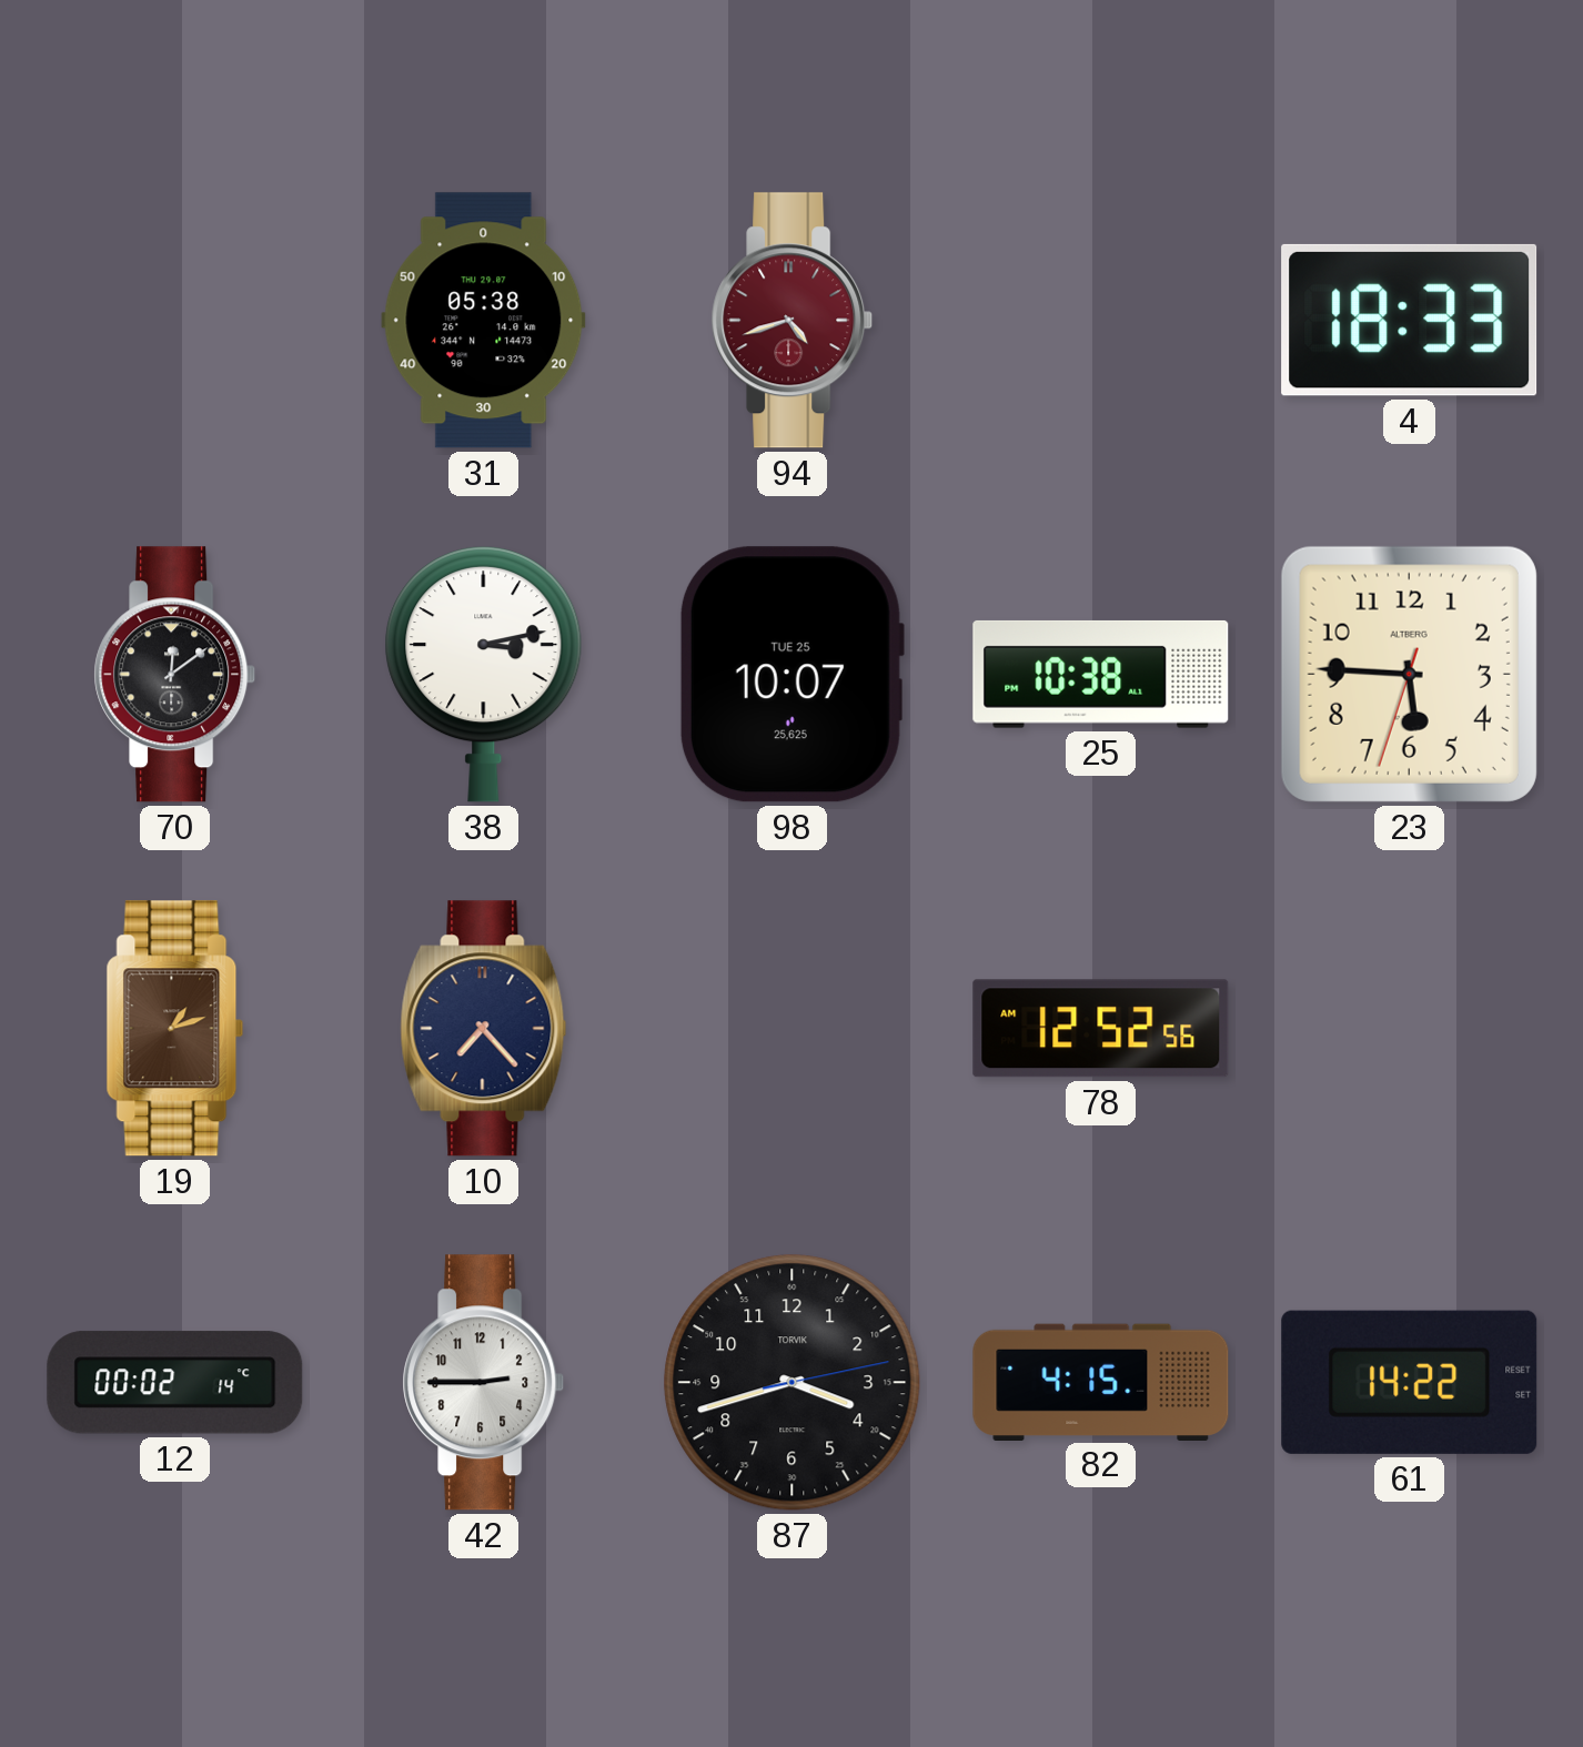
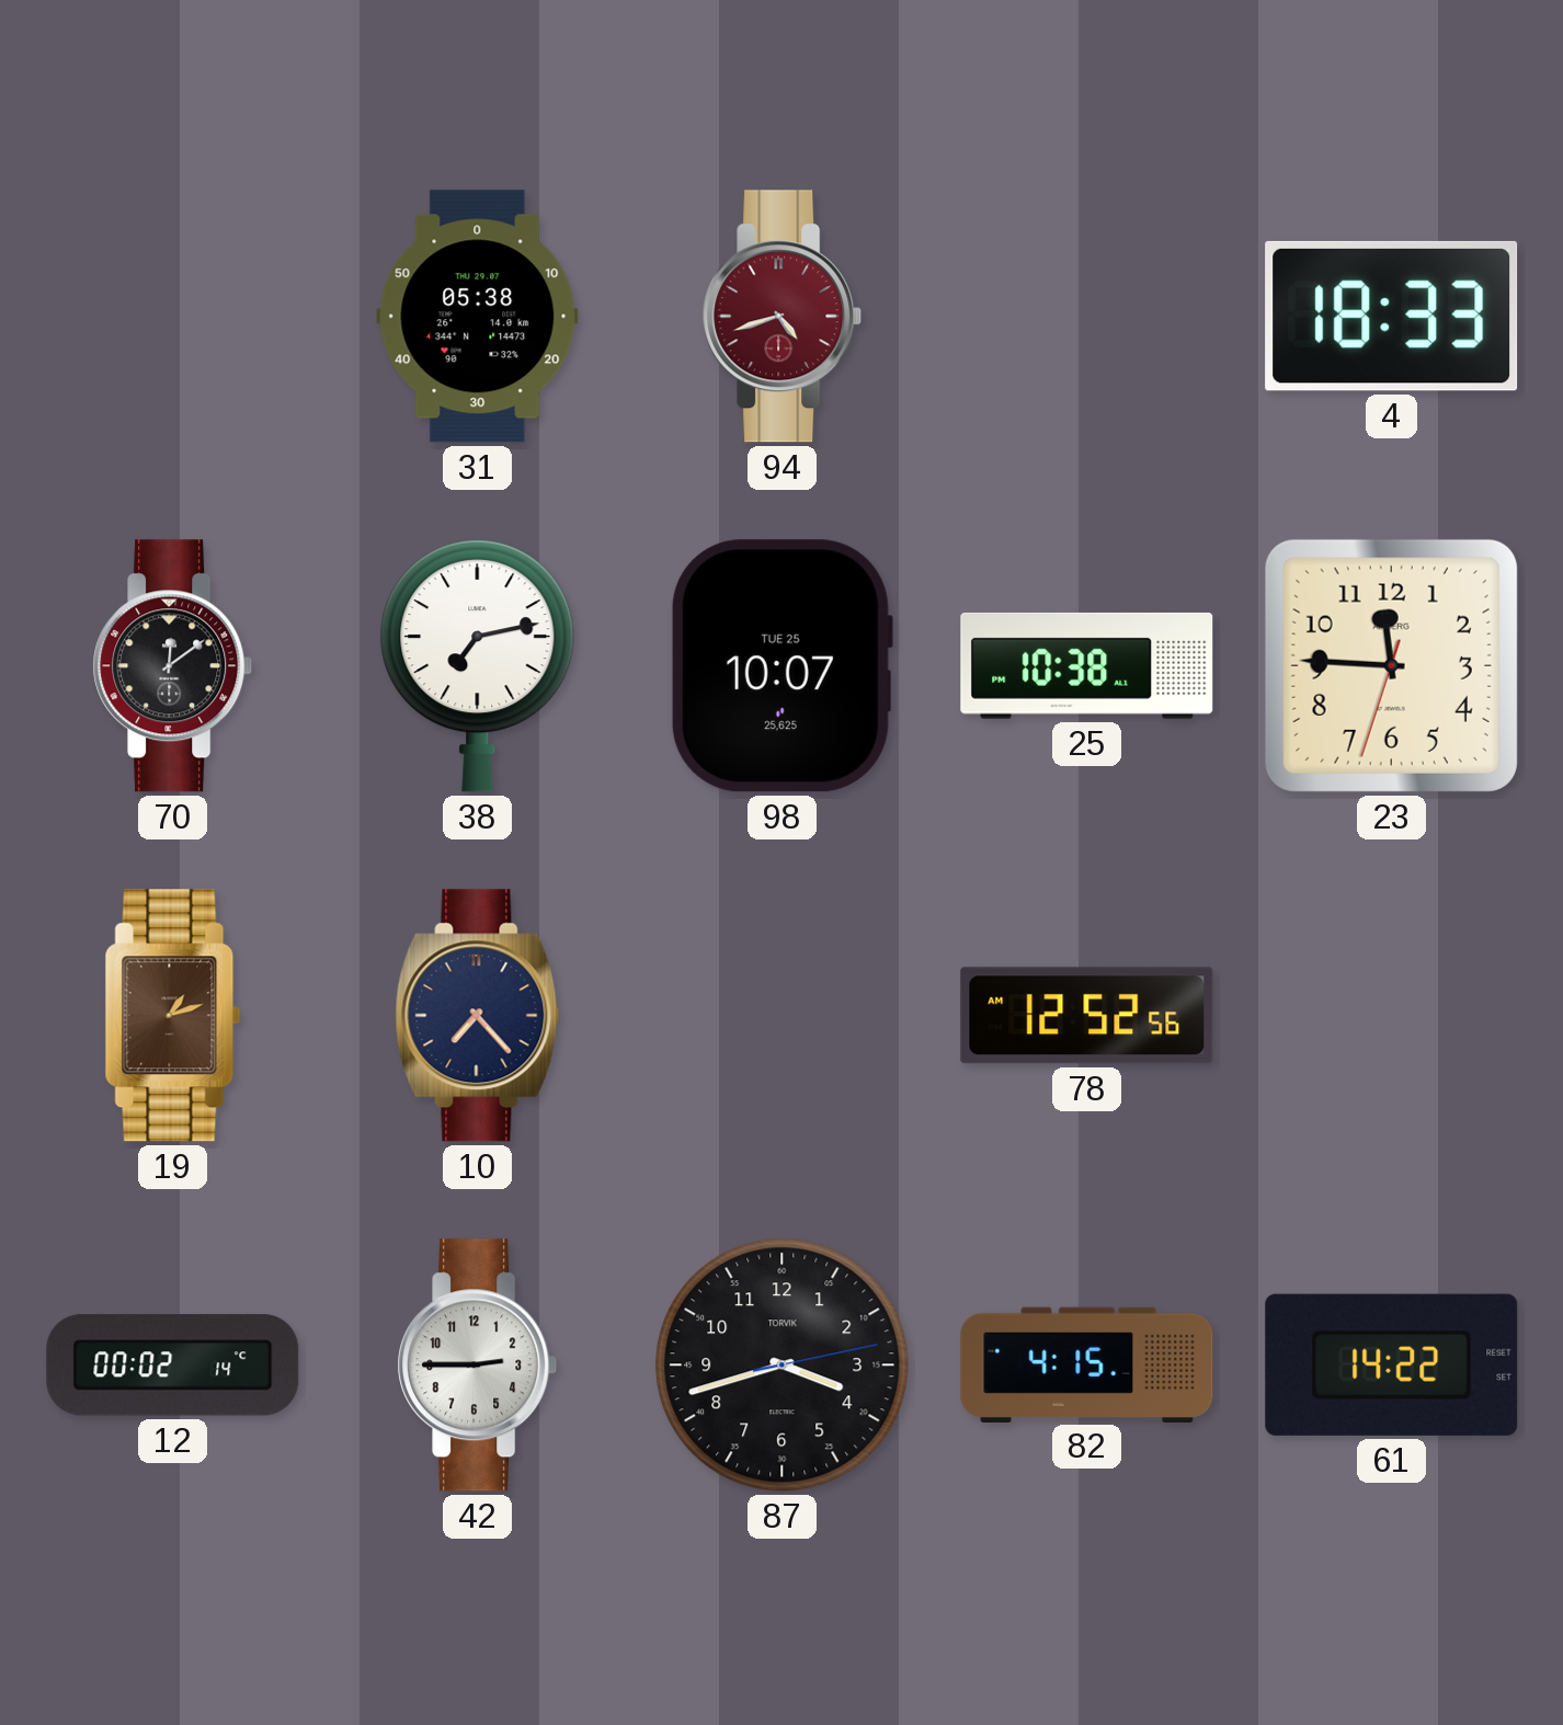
38: 3:13 -> 7:13
23: 5:45 -> 11:45
